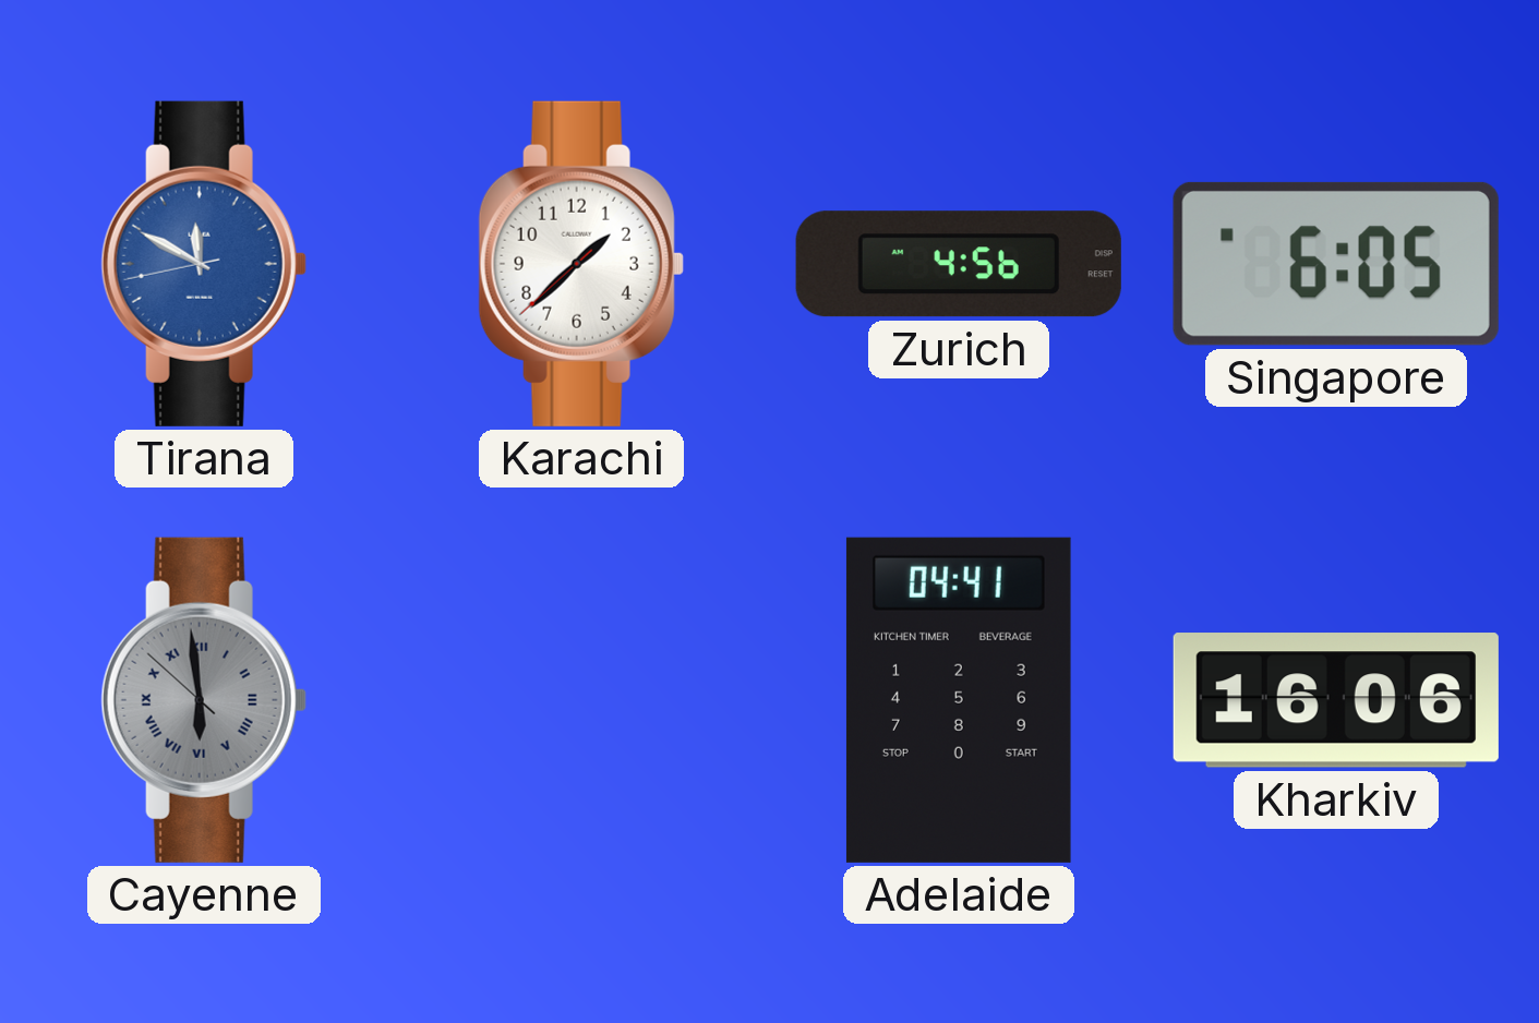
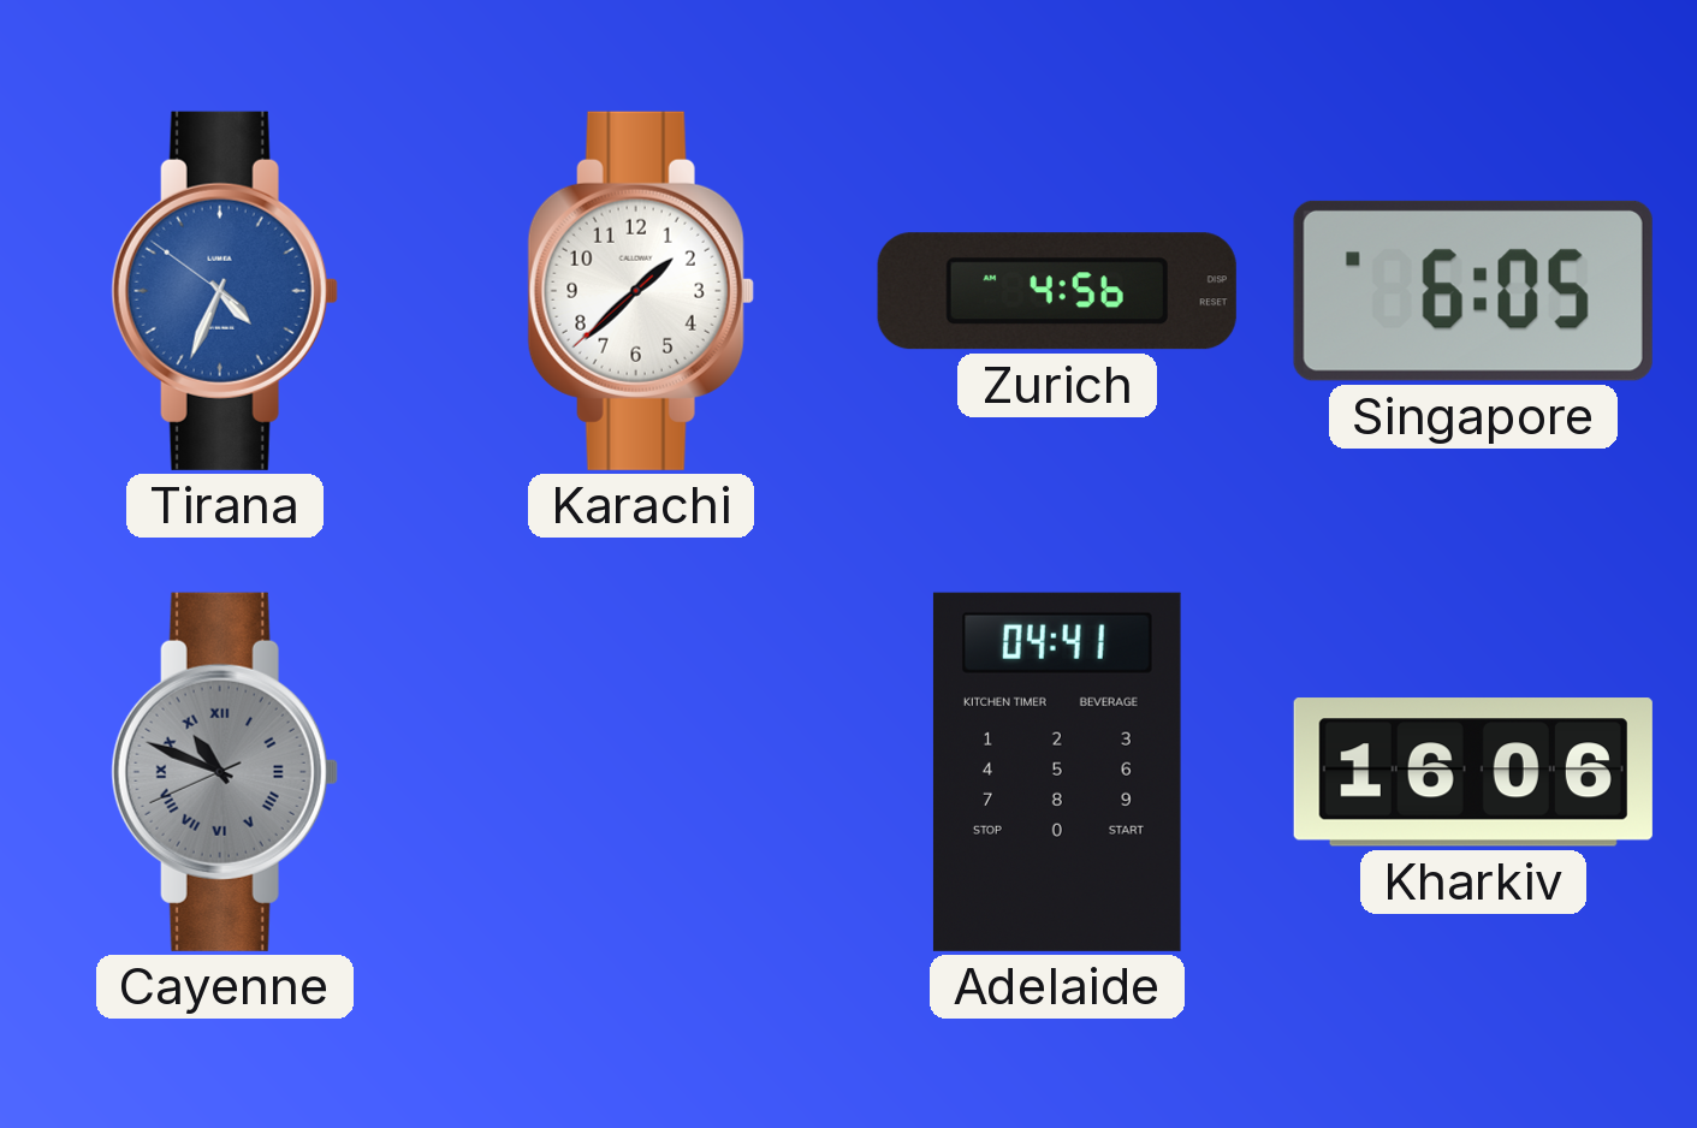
Tirana: 11:49 -> 4:33
Cayenne: 5:58 -> 10:48
